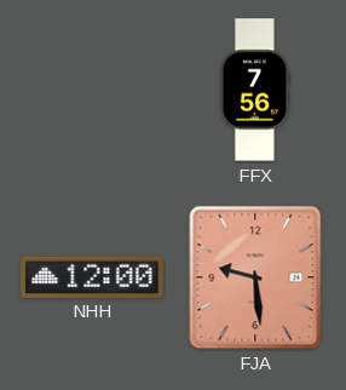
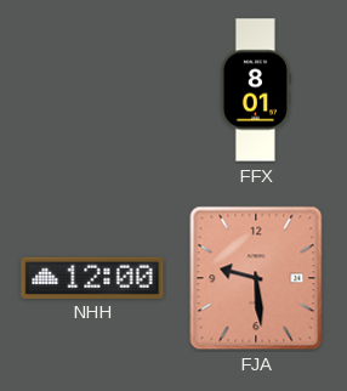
FFX: 7:56 -> 8:01
